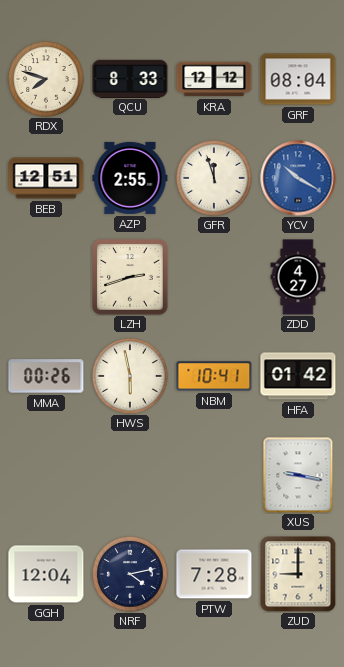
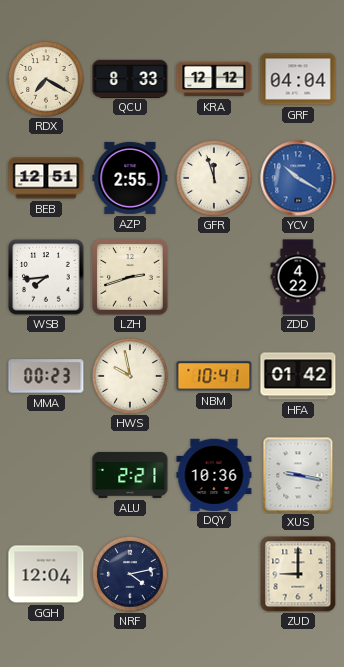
RDX: 7:48 -> 7:20
GRF: 08:04 -> 04:04
WSB: none -> 7:44
ZDD: 4:27 -> 4:22
MMA: 00:26 -> 00:23
HWS: 5:58 -> 9:58
ALU: none -> 2:21
DQY: none -> 10:36
PTW: 7:28 -> none
